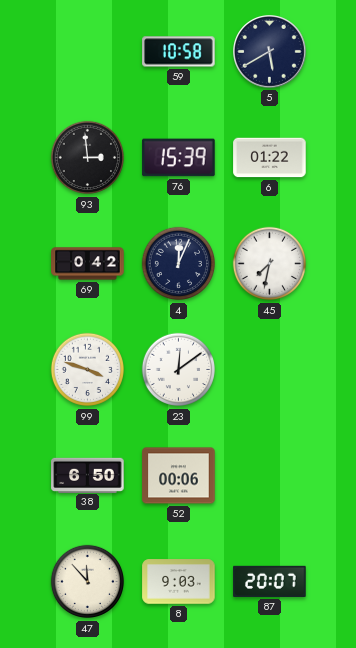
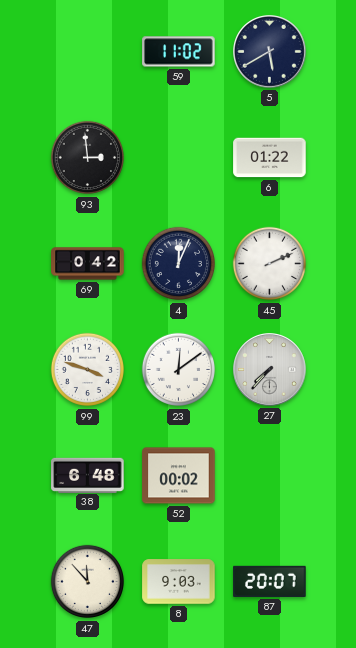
59: 10:58 -> 11:02
76: 15:39 -> none
45: 7:32 -> 2:11
27: none -> 7:37
38: 6:50 -> 6:48
52: 00:06 -> 00:02
